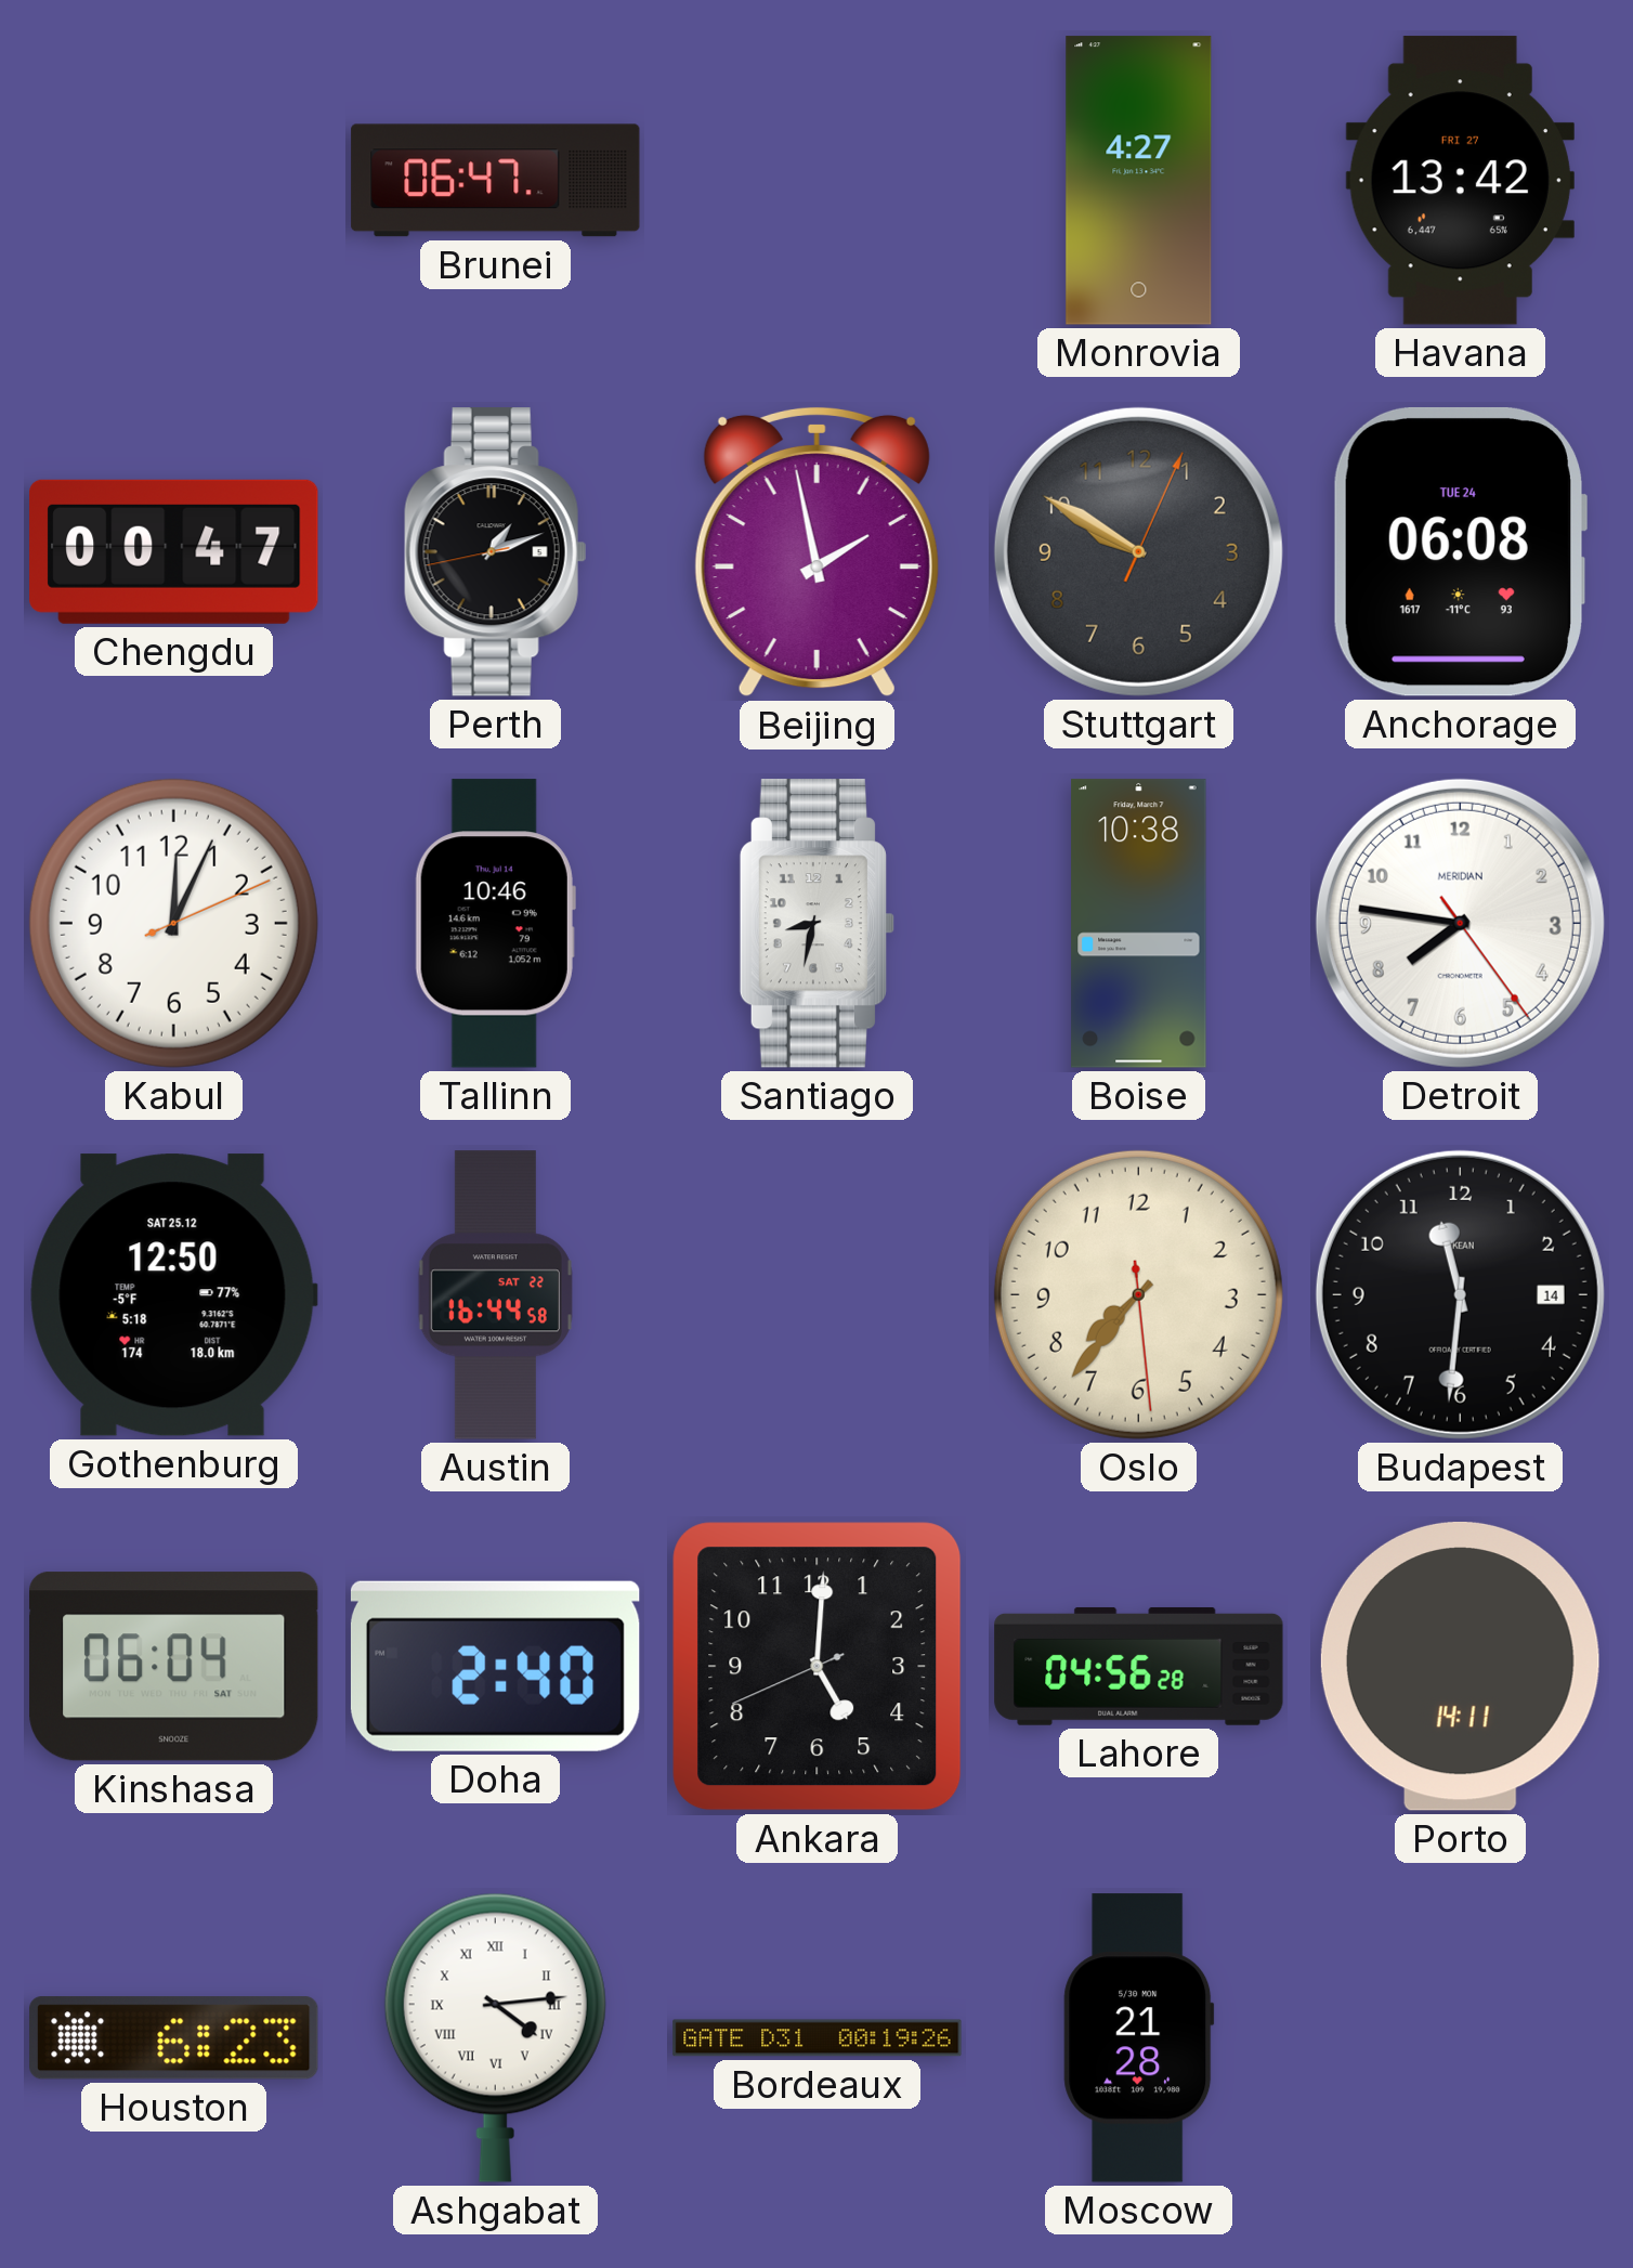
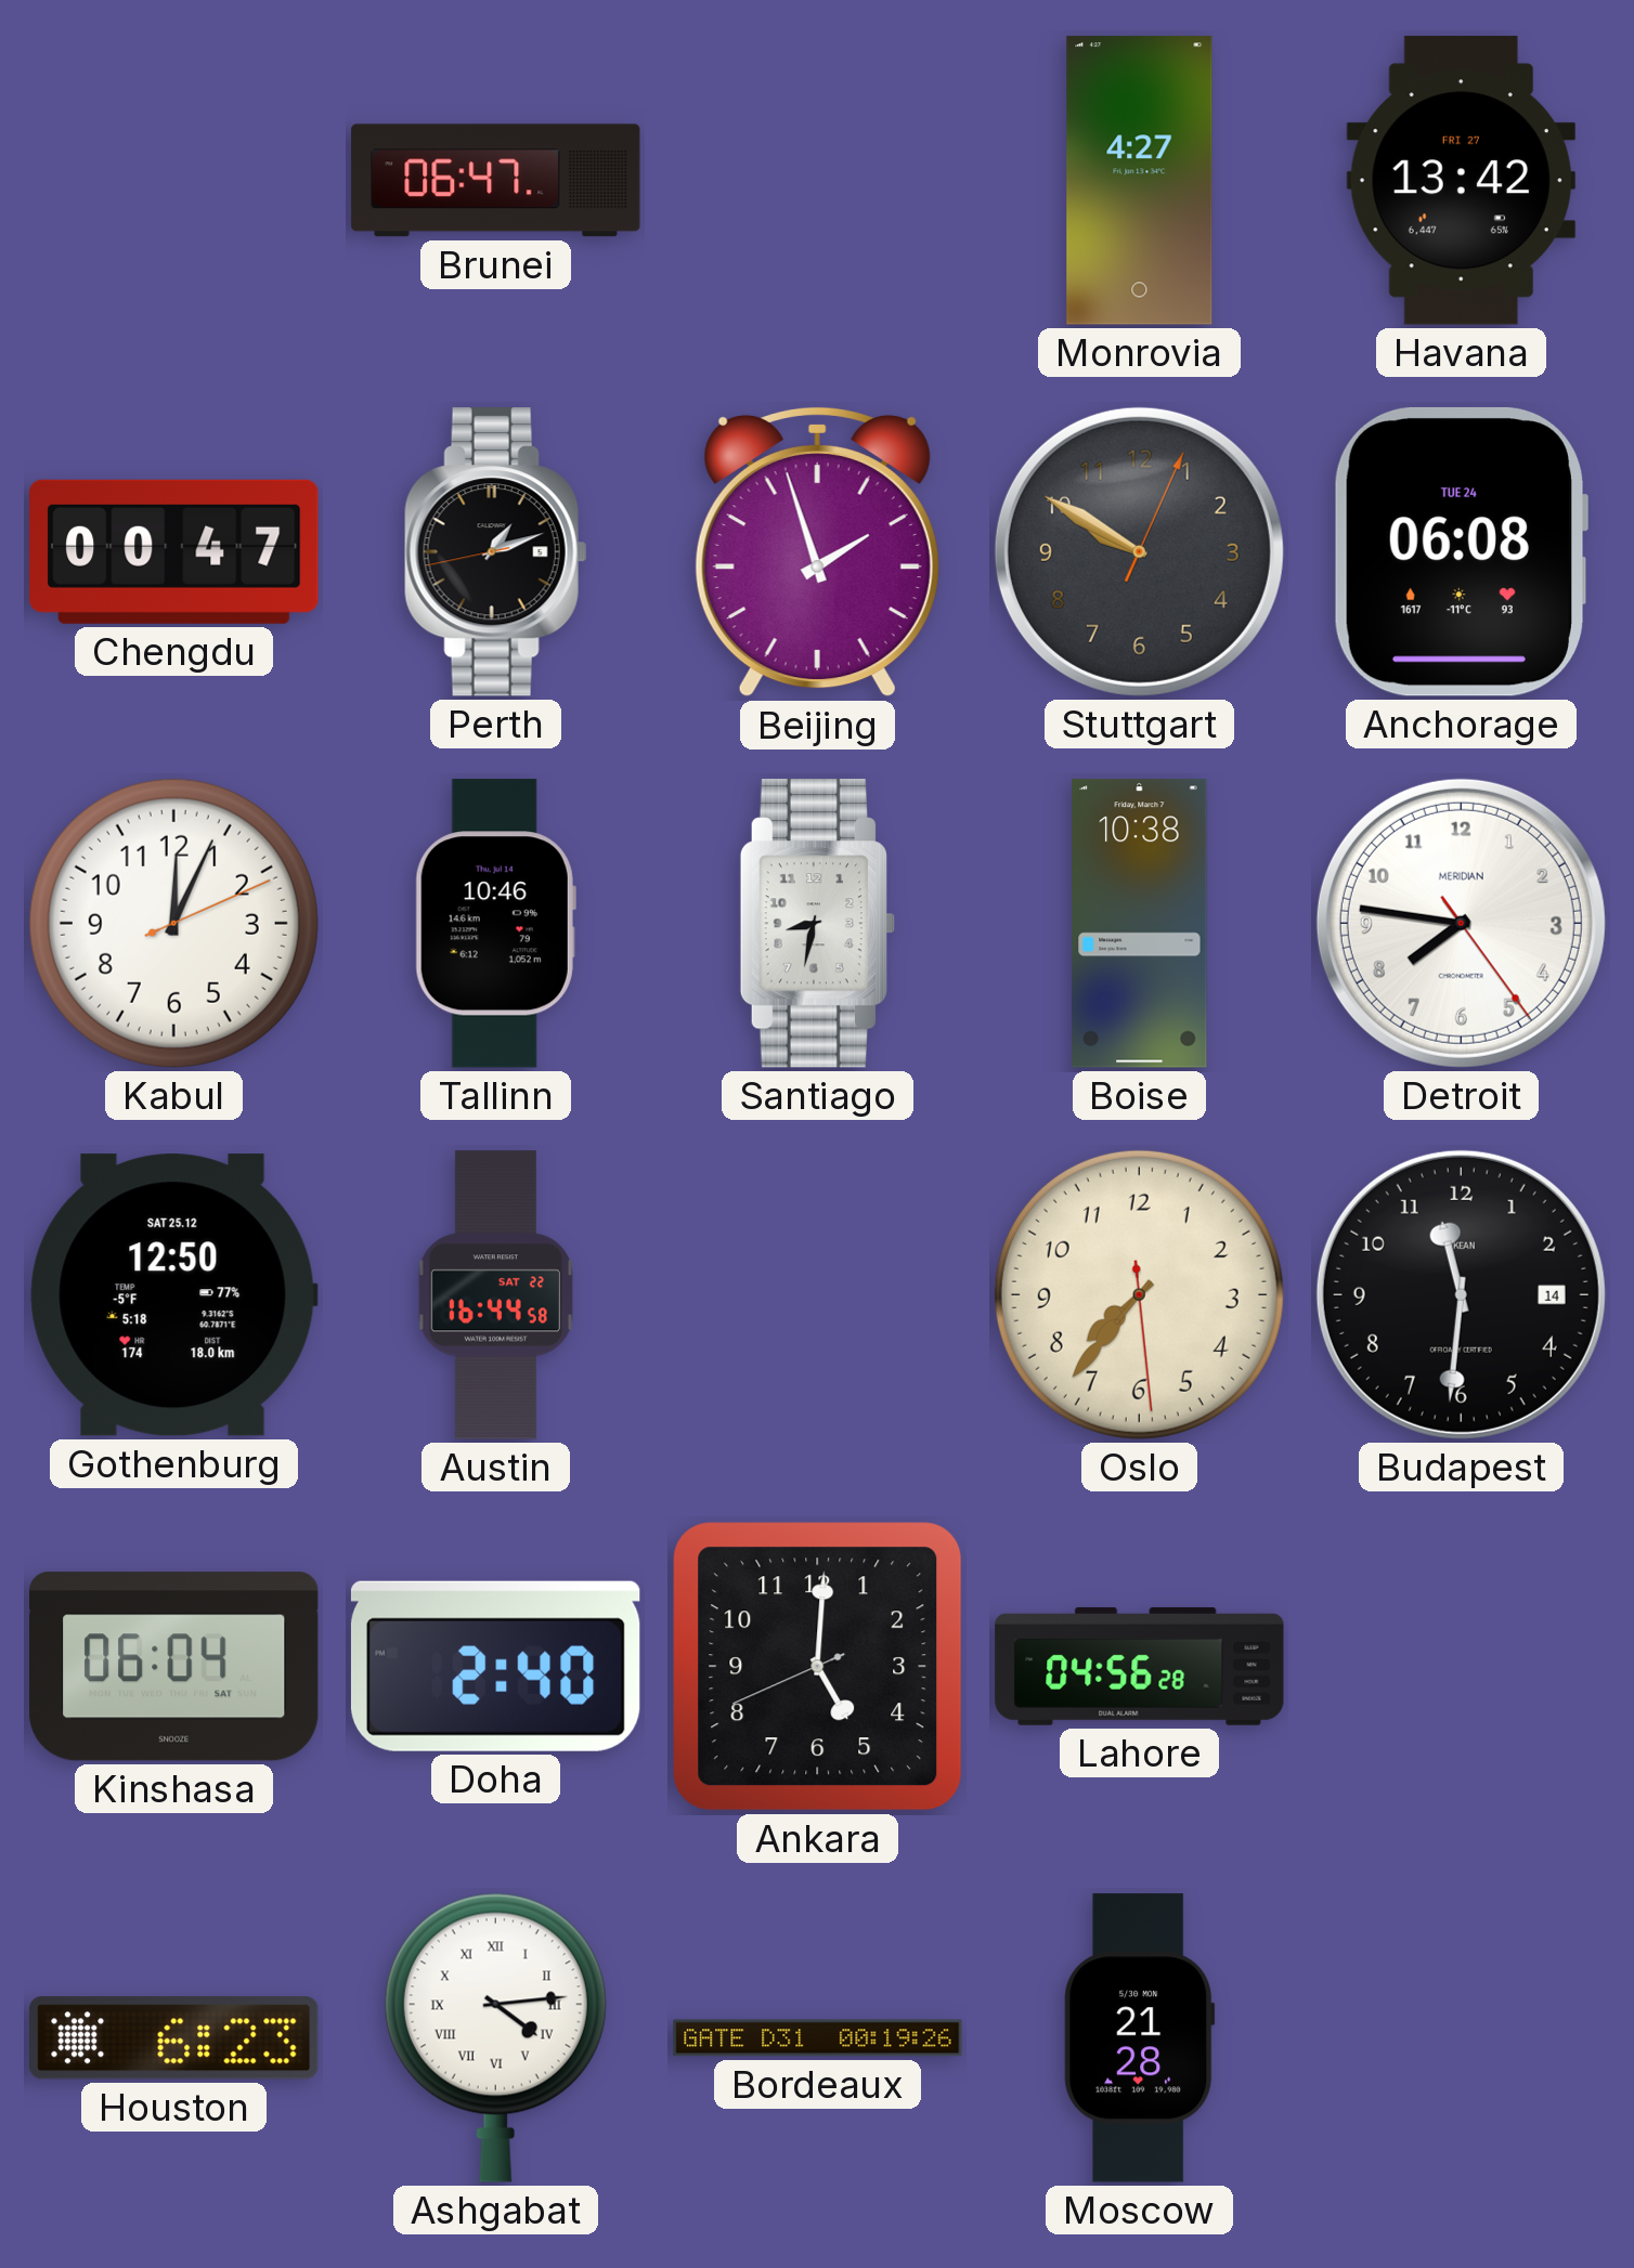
Beijing: 1:58 -> 1:57
Porto: 14:11 -> none
